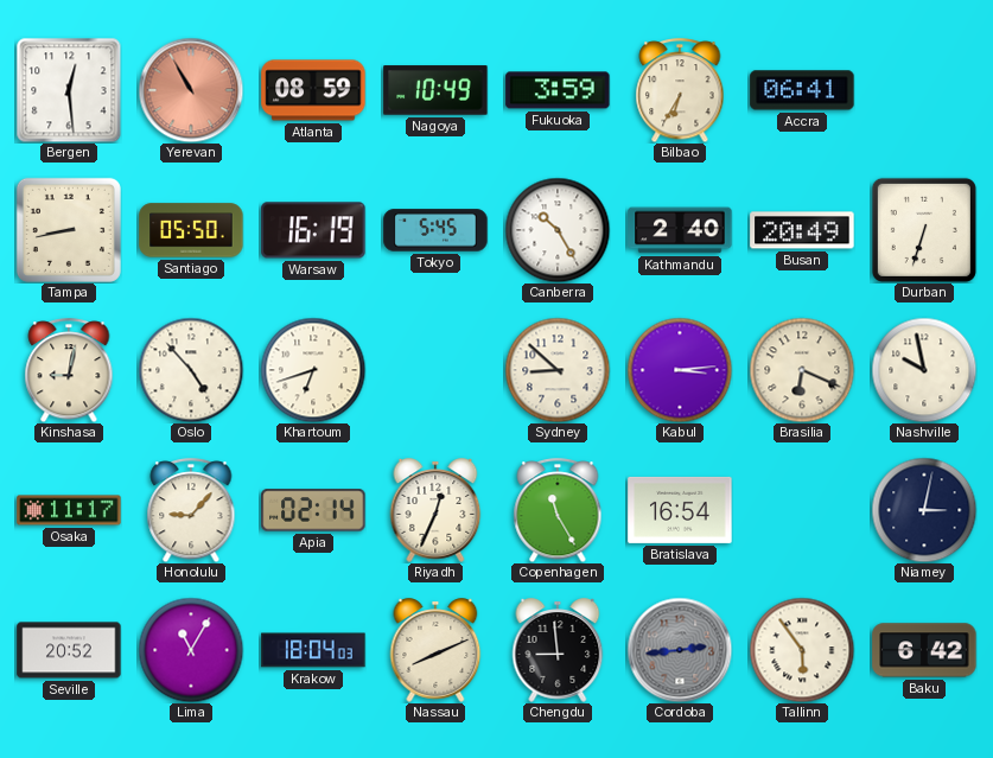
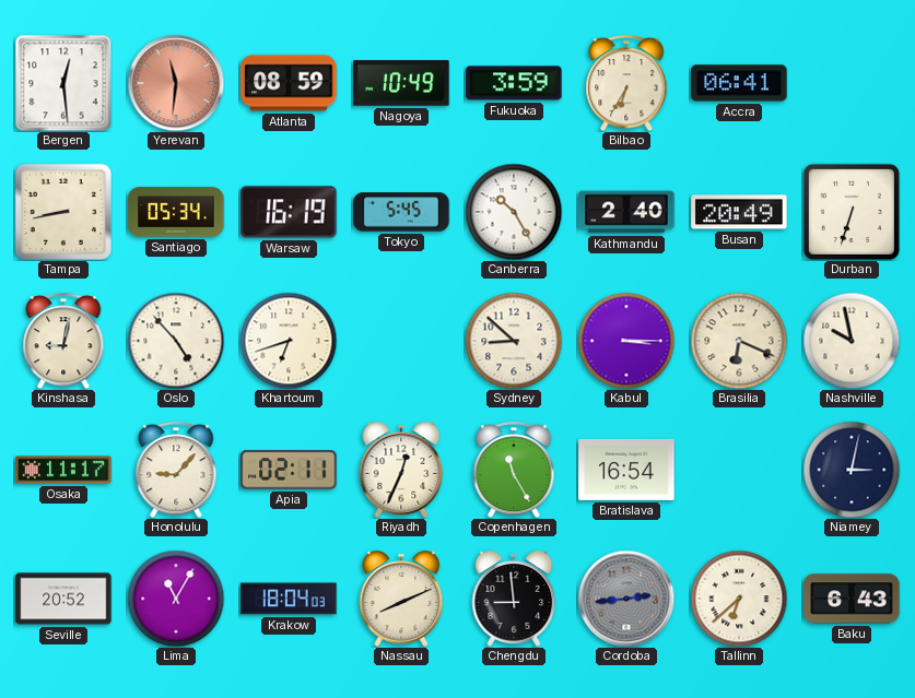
Yerevan: 10:55 -> 11:31
Santiago: 05:50 -> 05:34
Kabul: 3:14 -> 3:15
Apia: 02:14 -> 02:11
Tallinn: 5:54 -> 6:38
Baku: 6:42 -> 6:43
